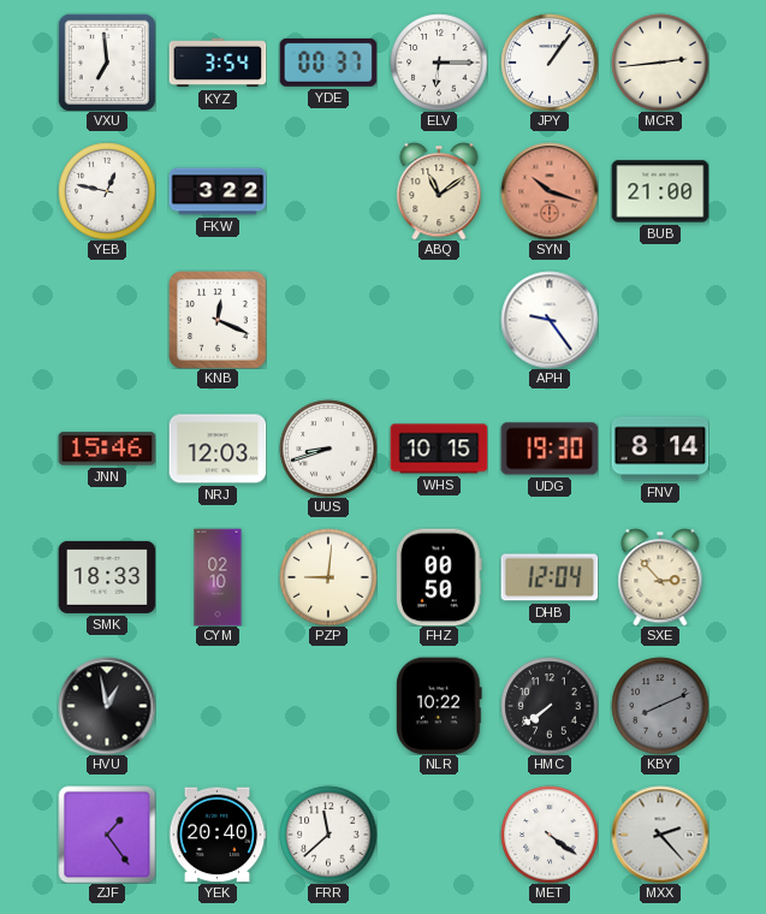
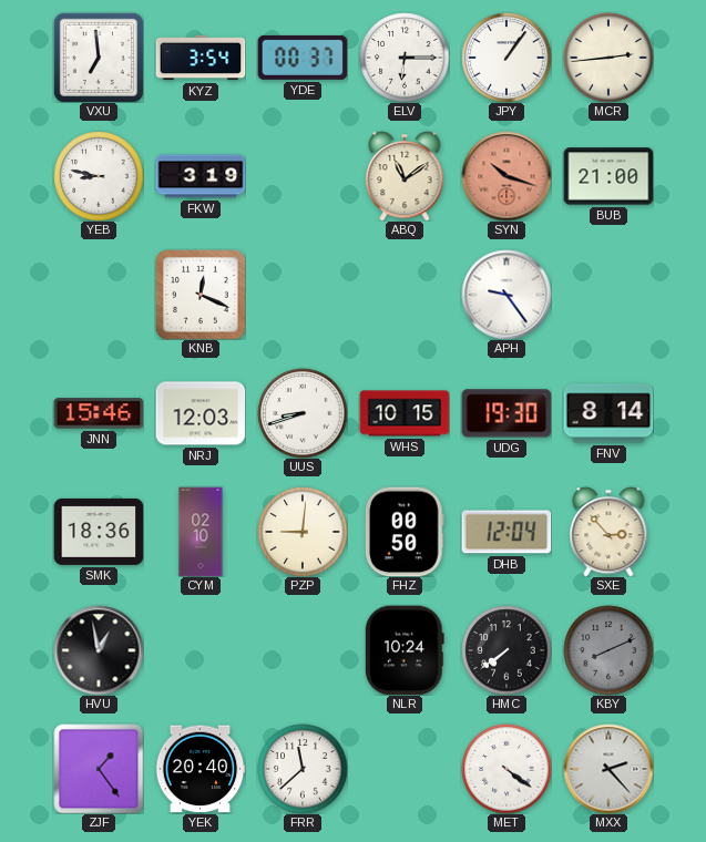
YEB: 12:47 -> 8:47
FKW: 3:22 -> 3:19
SMK: 18:33 -> 18:36
NLR: 10:22 -> 10:24
